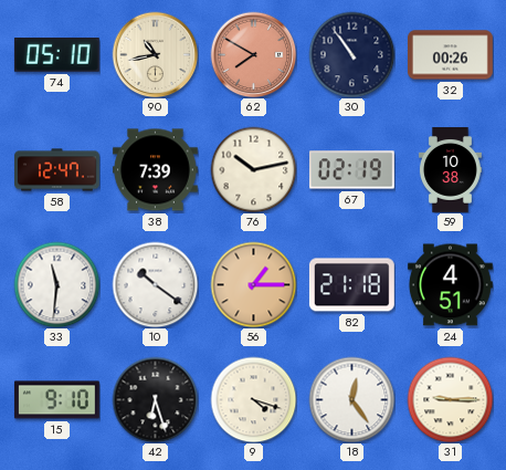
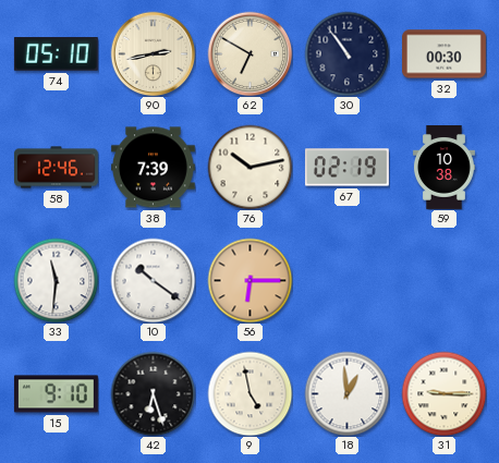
90: 10:43 -> 2:43
62: 7:50 -> 6:50
62 dial: salmon -> cream
32: 00:26 -> 00:30
58: 12:47 -> 12:46
56: 1:15 -> 6:15
82: 21:18 -> none
24: 4:51 -> none
9: 4:18 -> 4:58
18: 12:24 -> 12:59
